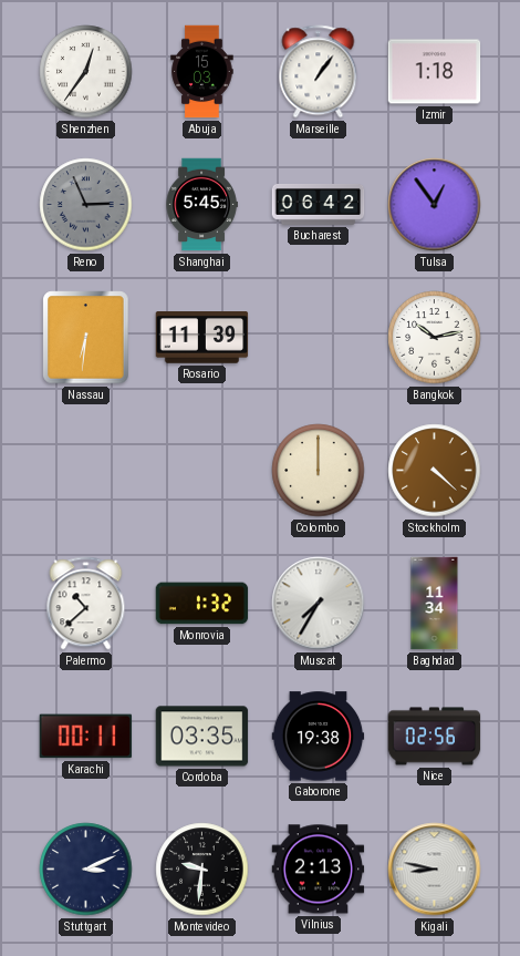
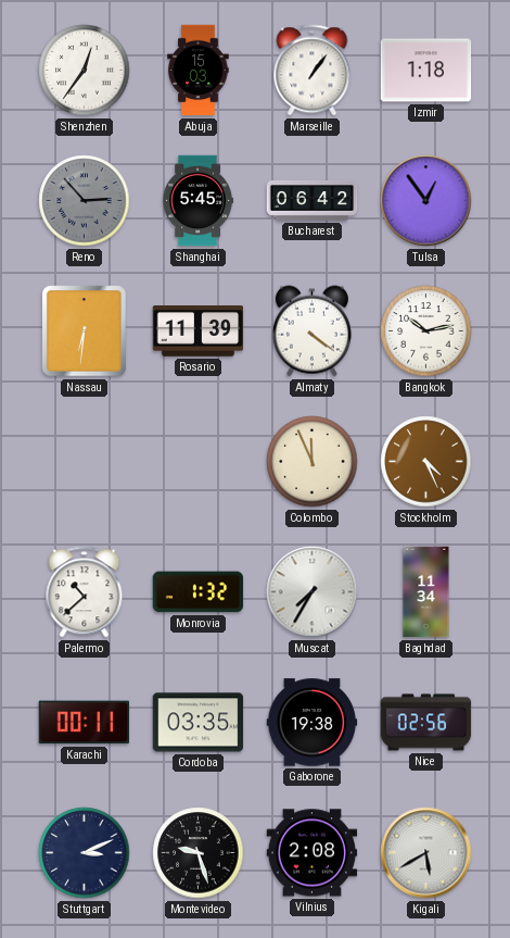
Reno: 2:56 -> 2:53
Almaty: none -> 4:21
Colombo: 12:00 -> 11:56
Stockholm: 4:22 -> 4:26
Montevideo: 9:31 -> 9:27
Vilnius: 2:13 -> 2:08
Kigali: 8:47 -> 5:40
